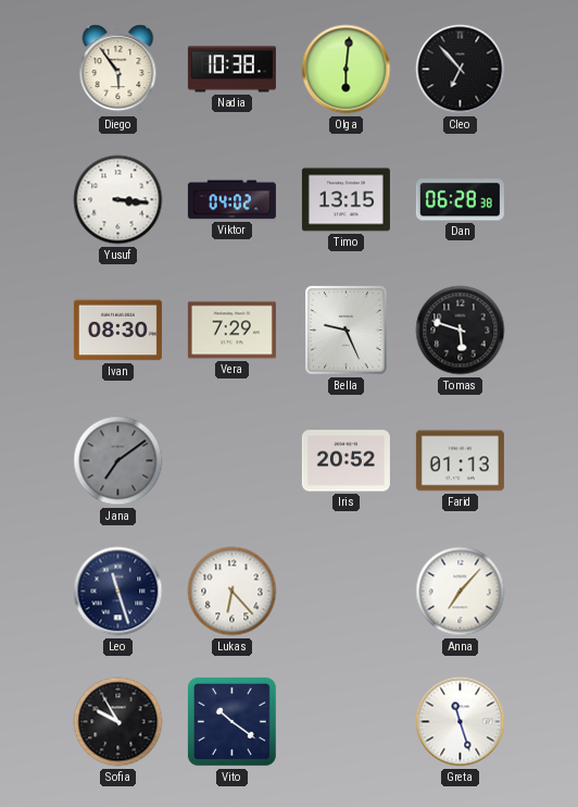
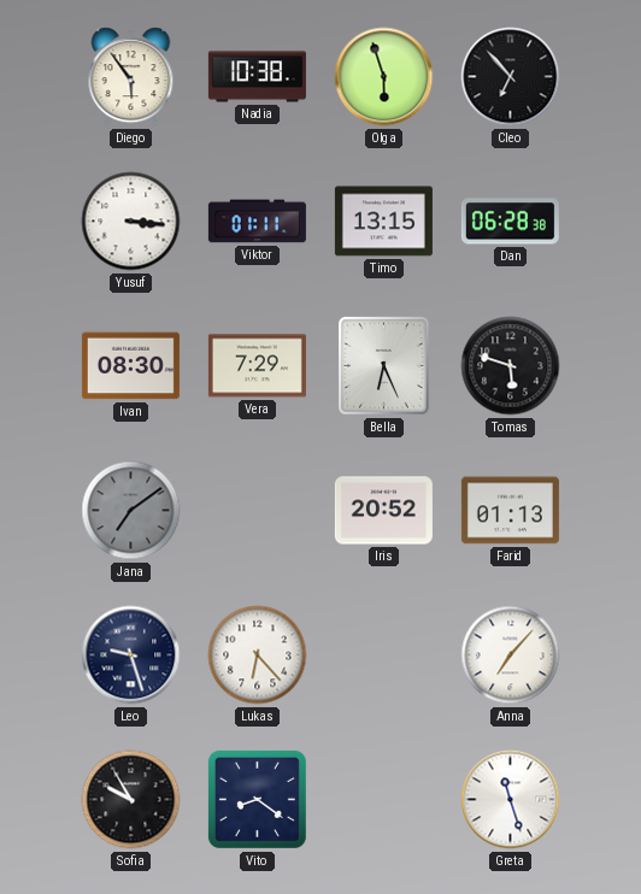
Olga: 6:01 -> 5:57
Viktor: 04:02 -> 01:11
Bella: 9:26 -> 6:26
Leo: 11:27 -> 9:27
Vito: 10:21 -> 8:21
